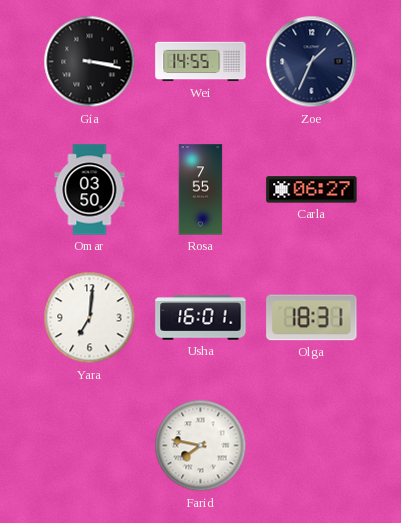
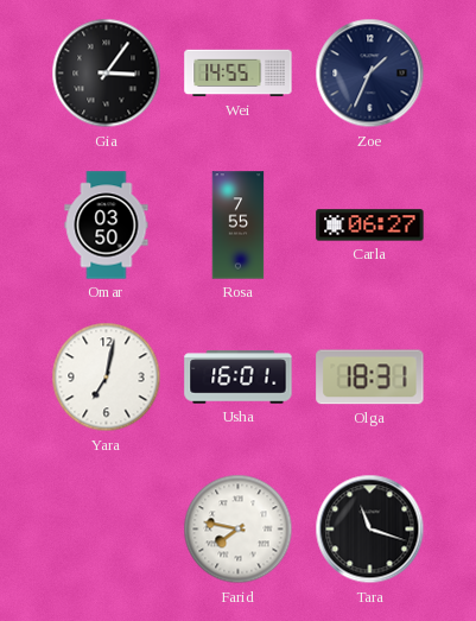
Gia: 3:17 -> 3:06
Yara: 7:01 -> 7:02
Tara: none -> 11:18
